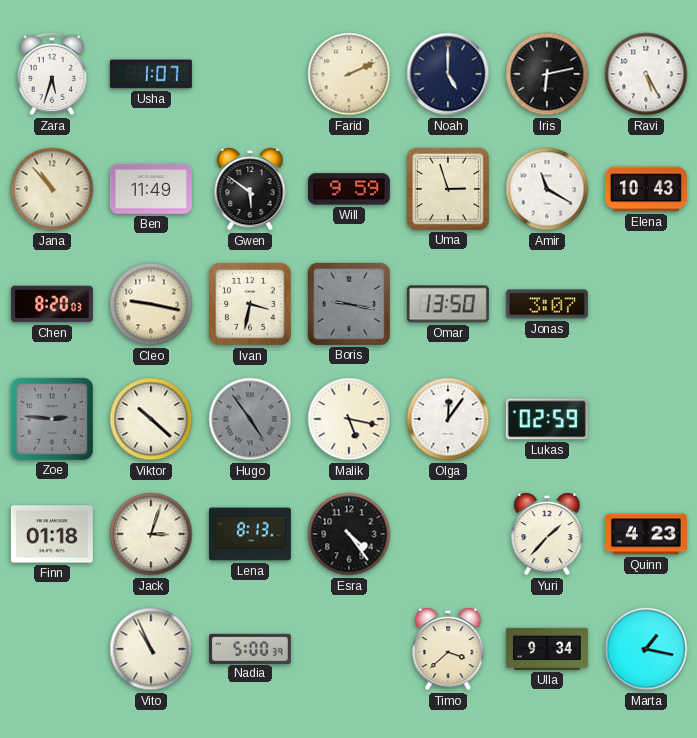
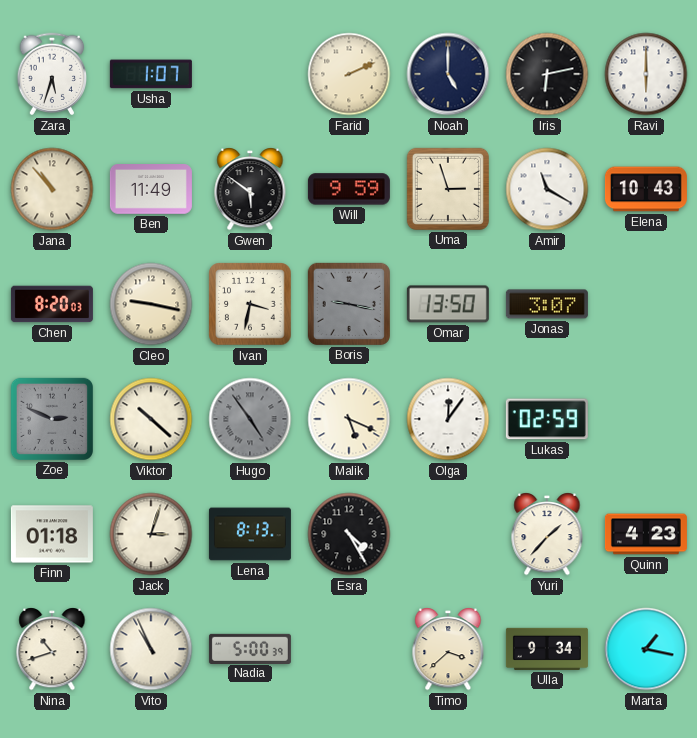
Ravi: 5:25 -> 6:00
Zoe: 2:46 -> 2:49
Malik: 5:17 -> 5:19
Esra: 4:24 -> 4:25
Nina: none -> 10:42
